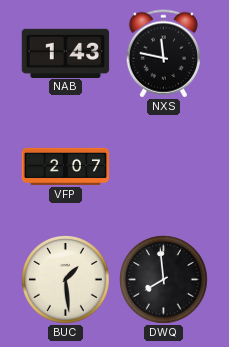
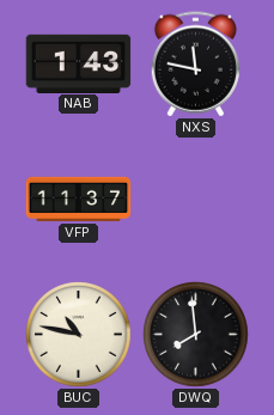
VFP: 2:07 -> 11:37
BUC: 1:29 -> 10:47
